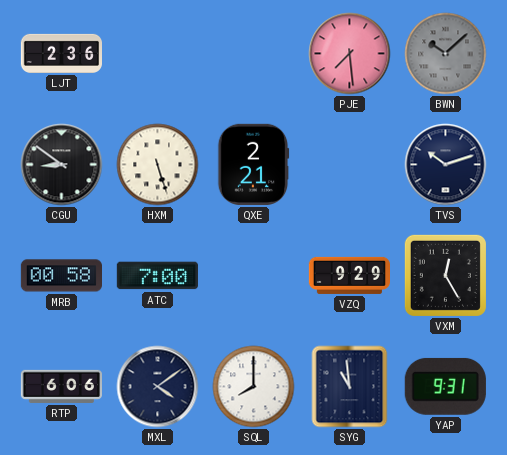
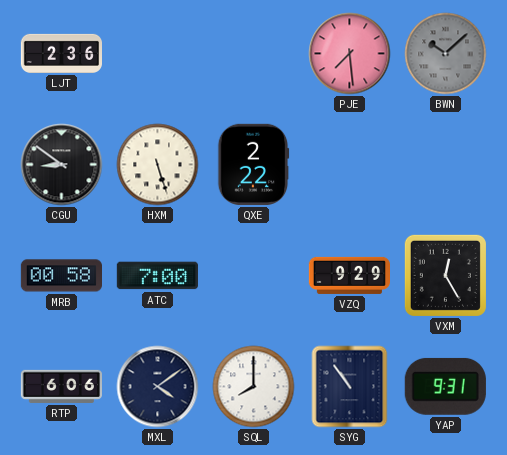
QXE: 2:21 -> 2:22
TVS: 10:12 -> none
SYG: 10:59 -> 10:54
